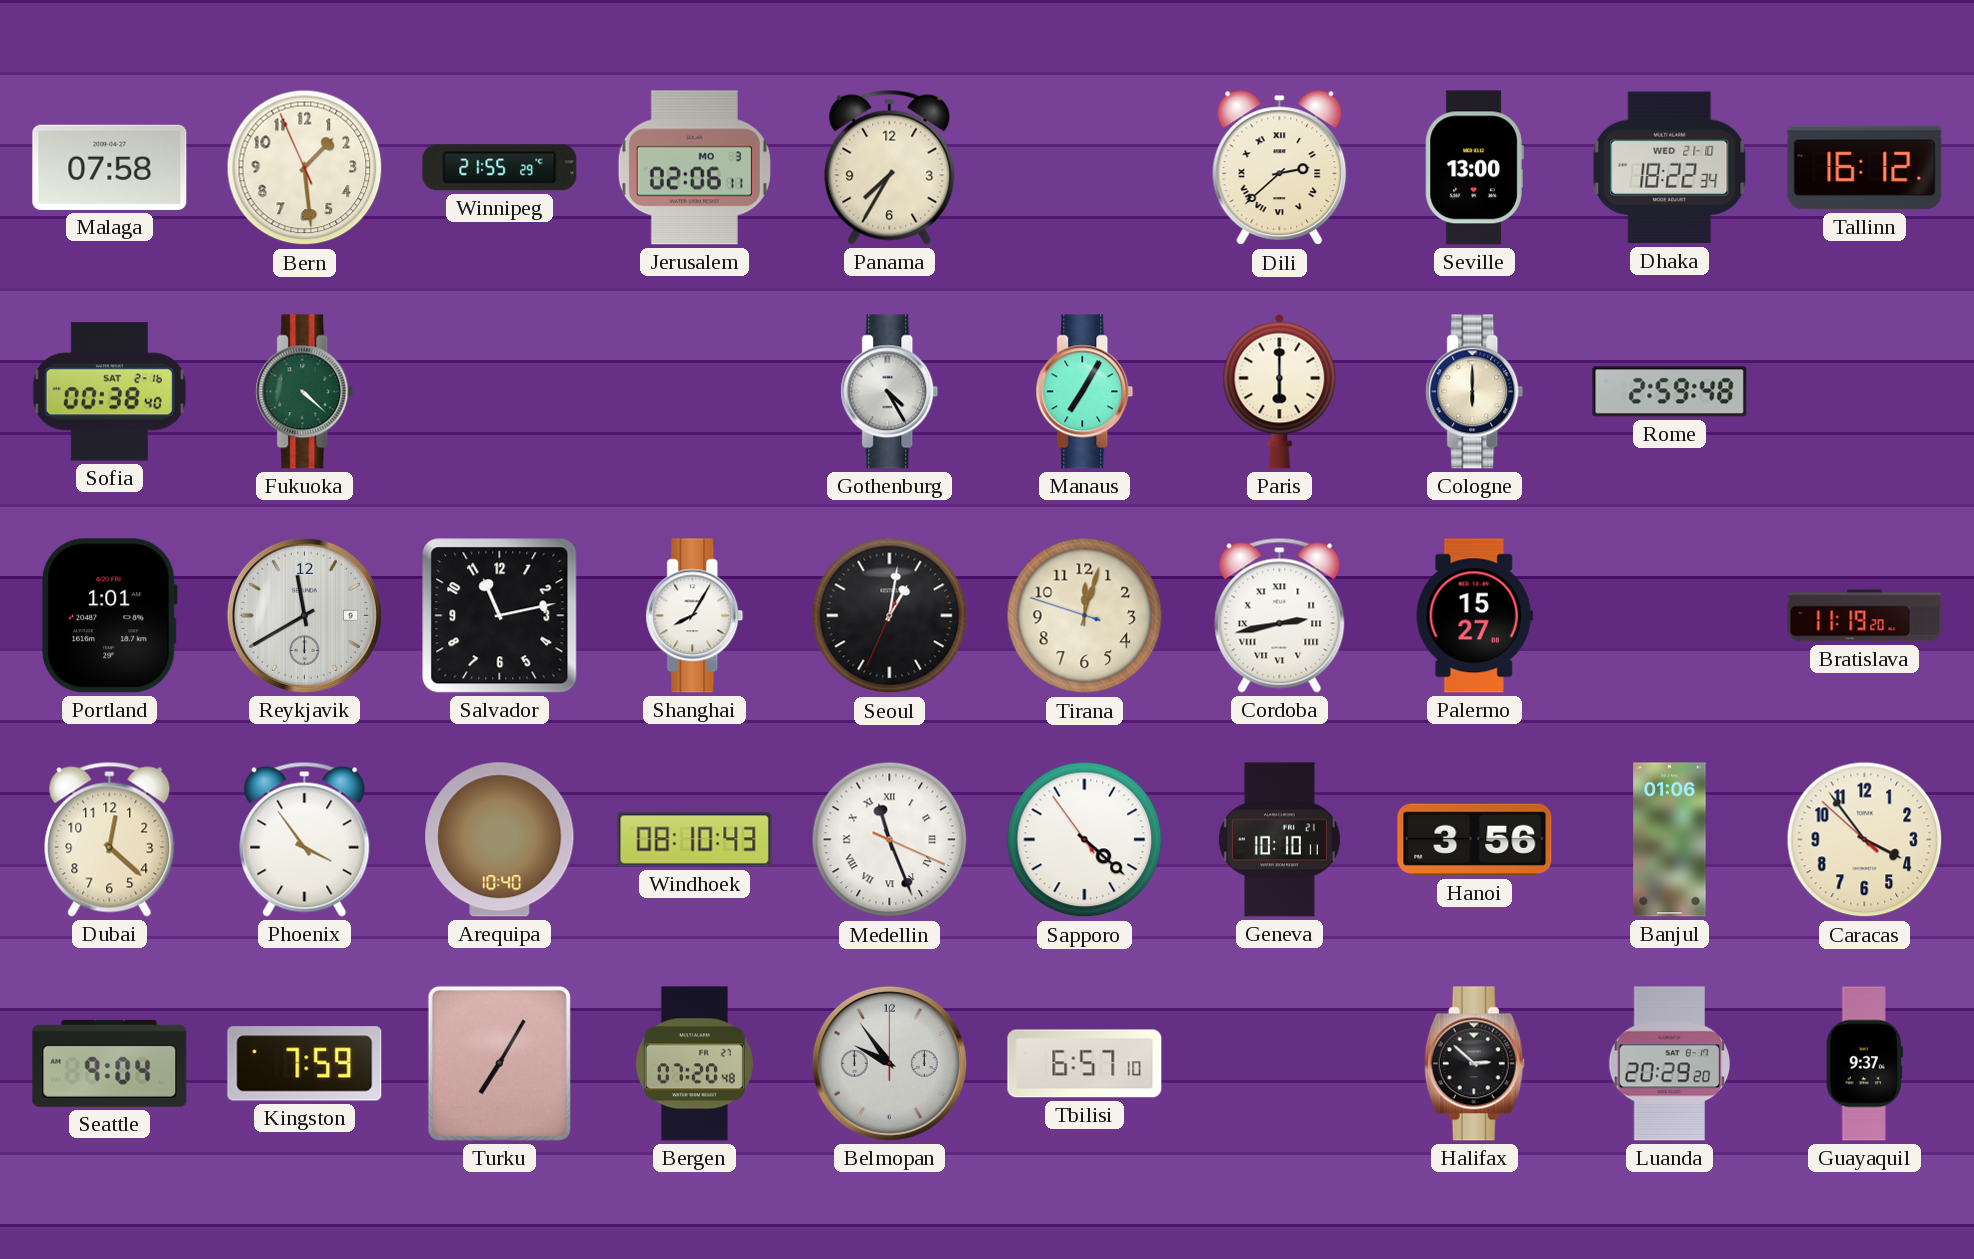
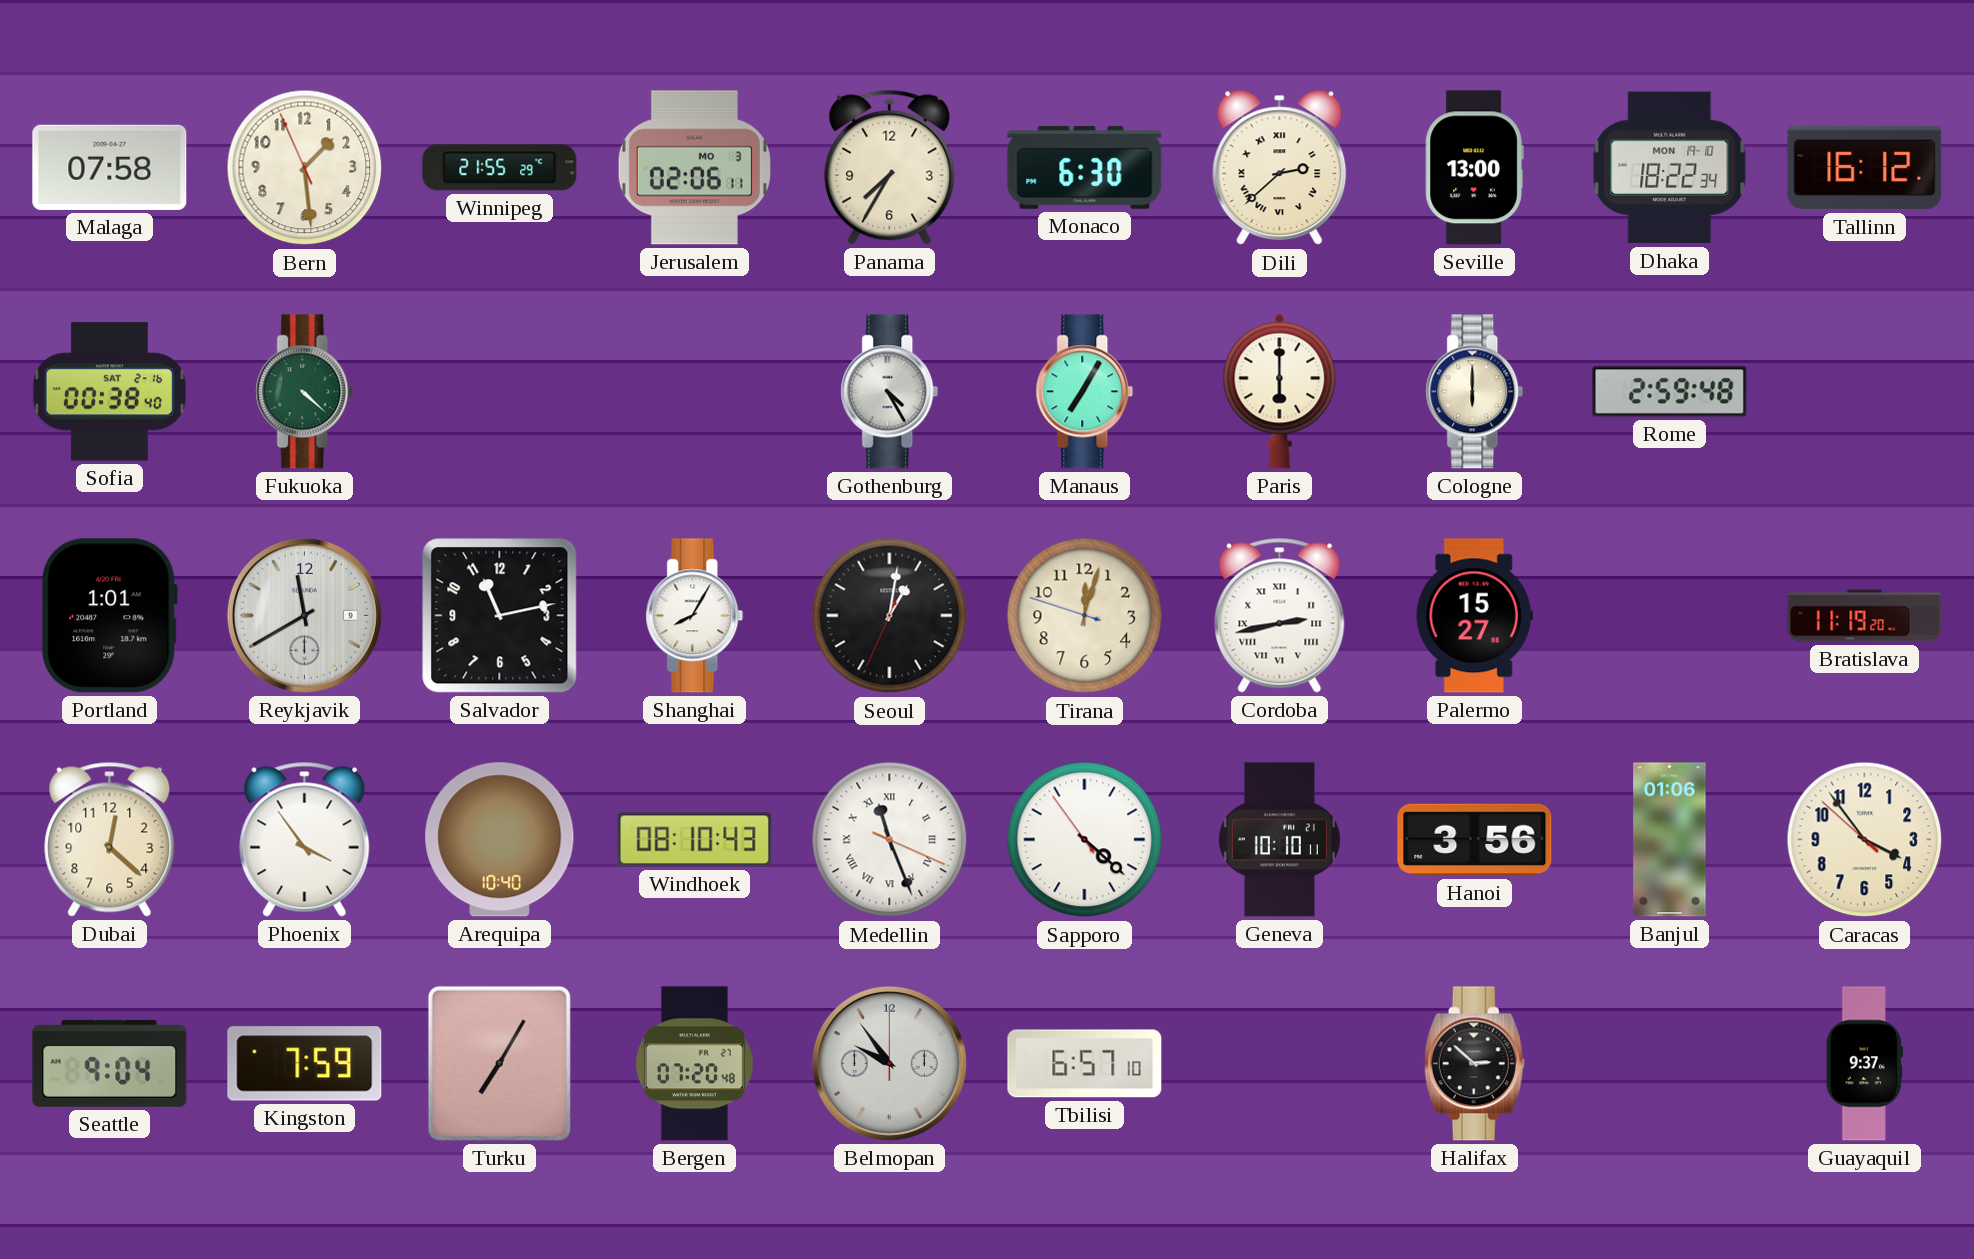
Monaco: none -> 6:30
Dhaka date: WED 21-10 -> MON 19-10
Luanda: 20:29 -> none
